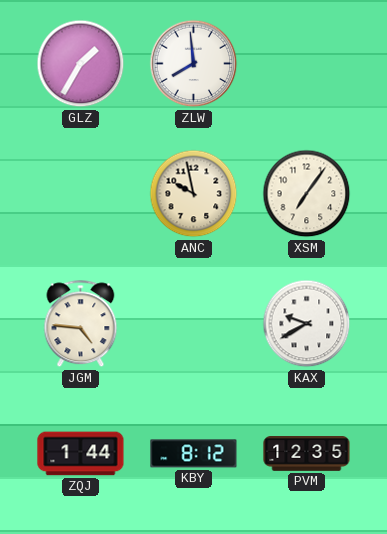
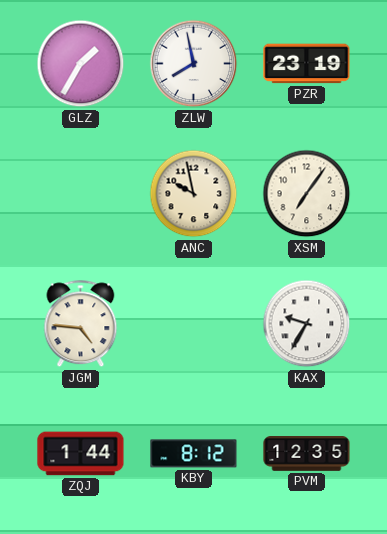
ZLW: 7:59 -> 7:58
PZR: none -> 23:19
KAX: 9:40 -> 9:35
